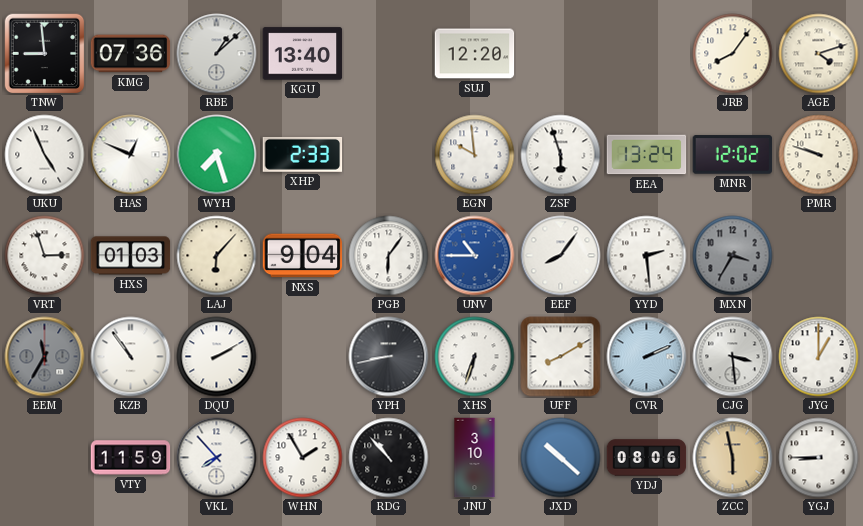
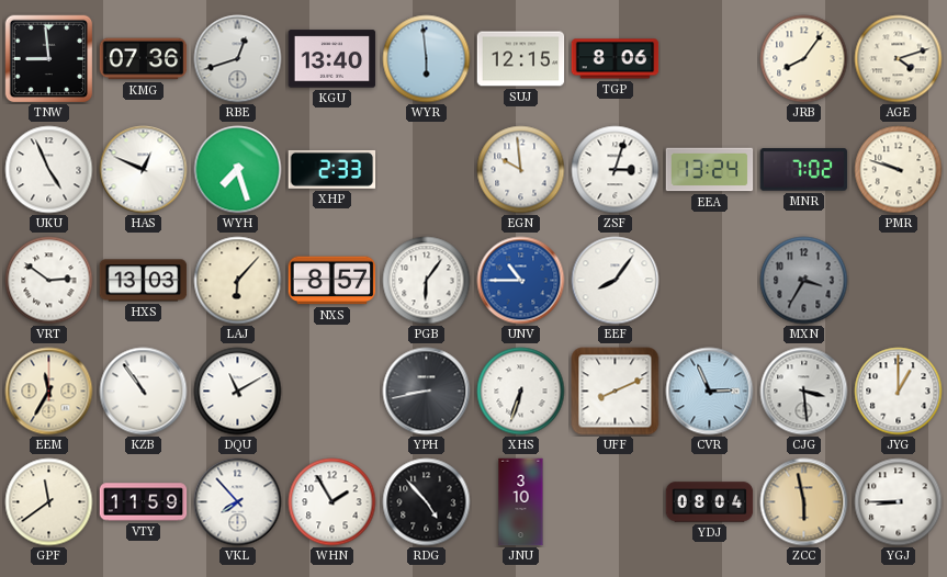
RBE: 1:08 -> 12:42
WYR: none -> 5:59
SUJ: 12:20 -> 12:15
TGP: none -> 8:06
ZSF: 5:57 -> 3:03
MNR: 12:02 -> 7:02
VRT: 2:57 -> 2:51
HXS: 01:03 -> 13:03
NXS: 9:04 -> 8:57
YYD: 2:29 -> none
EEM dial: grey -> cream
DQU: 2:10 -> 11:10
UFF: 8:10 -> 8:11
CVR: 2:11 -> 2:56
GPF: none -> 11:39
RDG: 10:53 -> 4:53
JXD: 10:22 -> none
YDJ: 08:06 -> 08:04
